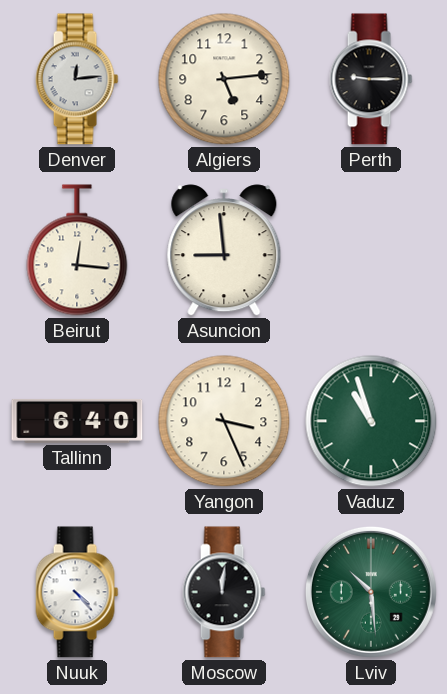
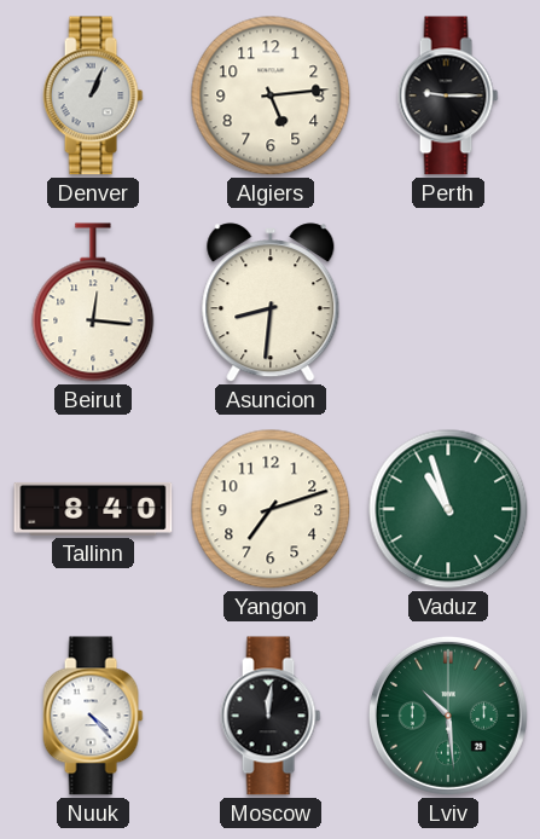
Denver: 12:14 -> 1:04
Asuncion: 8:59 -> 8:31
Tallinn: 6:40 -> 8:40
Yangon: 3:26 -> 7:12
